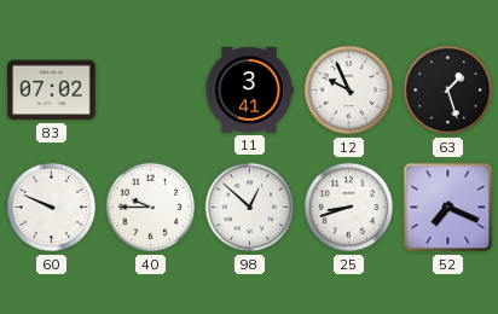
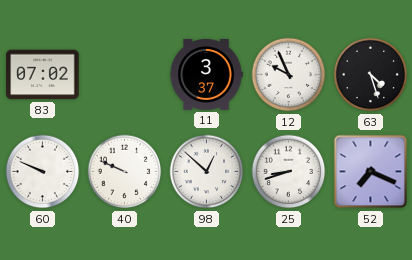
11: 3:41 -> 3:37
63: 1:27 -> 4:27
40: 9:45 -> 9:49
